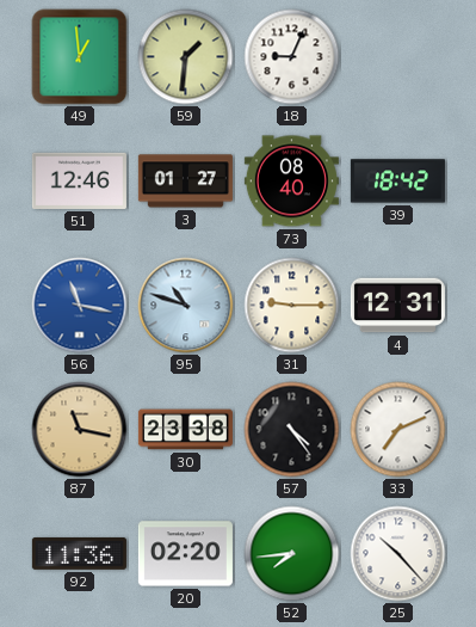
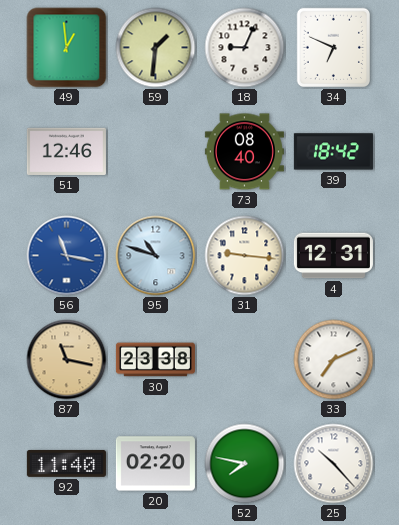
34: none -> 6:49
3: 01:27 -> none
31: 9:15 -> 9:16
57: 4:24 -> none
92: 11:36 -> 11:40
52: 7:44 -> 7:47
